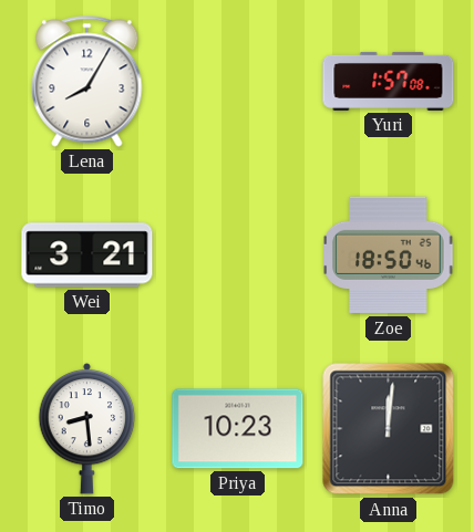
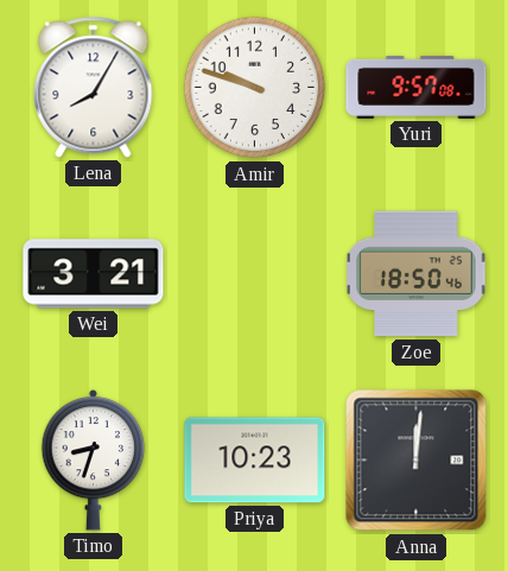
Amir: none -> 9:48
Yuri: 1:57 -> 9:57
Timo: 8:29 -> 8:33
